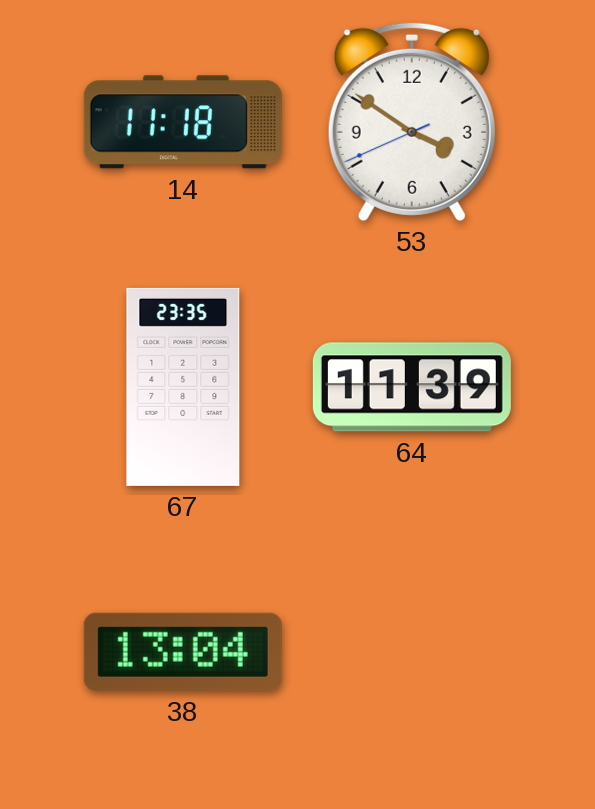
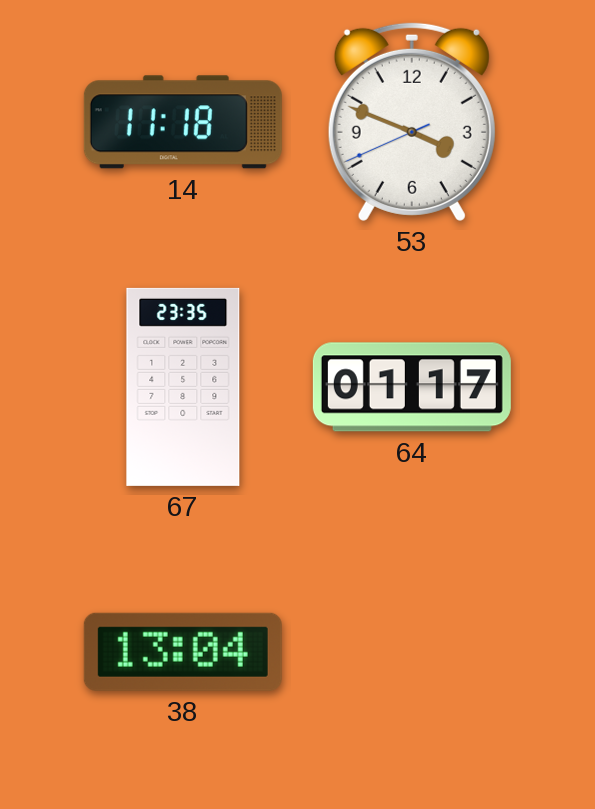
53: 3:50 -> 3:48
64: 11:39 -> 01:17
